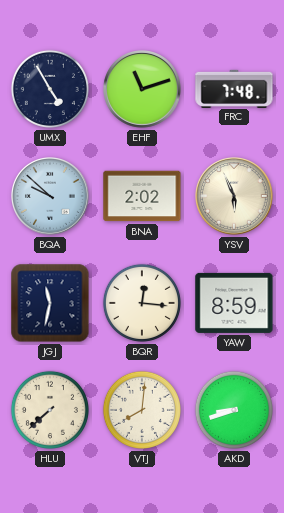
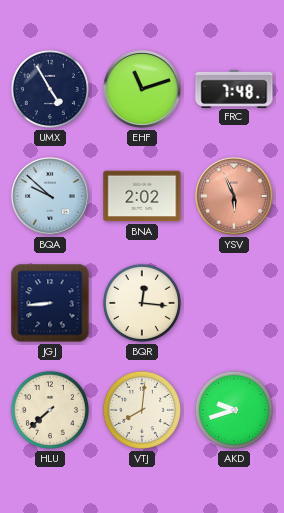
YSV dial: cream -> salmon
JGJ: 11:32 -> 8:44
YAW: 8:59 -> none
AKD: 8:42 -> 9:42
